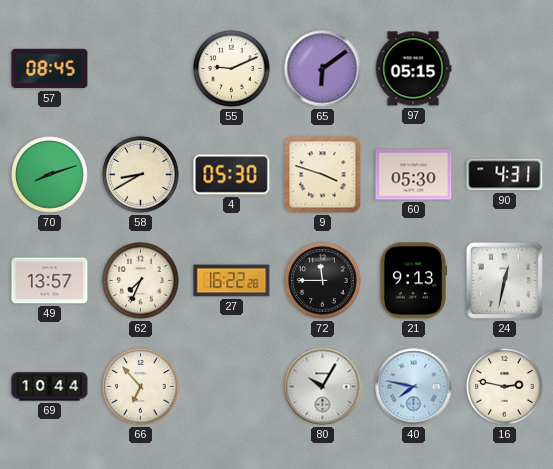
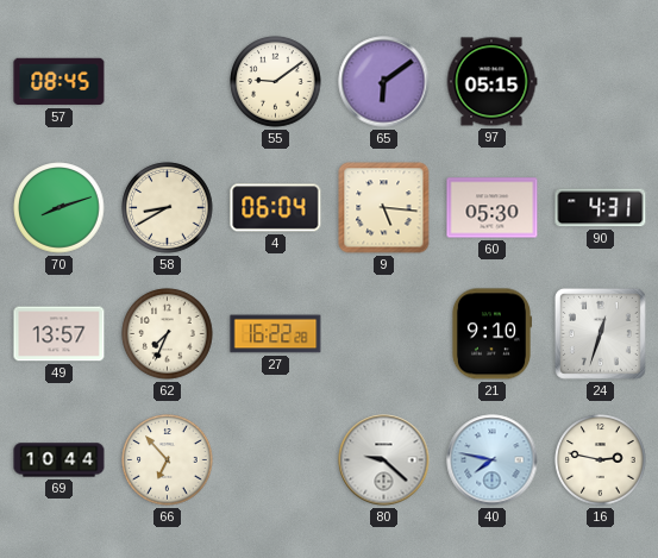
55: 9:11 -> 9:09
4: 05:30 -> 06:04
9: 3:48 -> 5:16
72: 11:45 -> none
21: 9:13 -> 9:10
24: 12:32 -> 12:33
80: 10:05 -> 9:22
